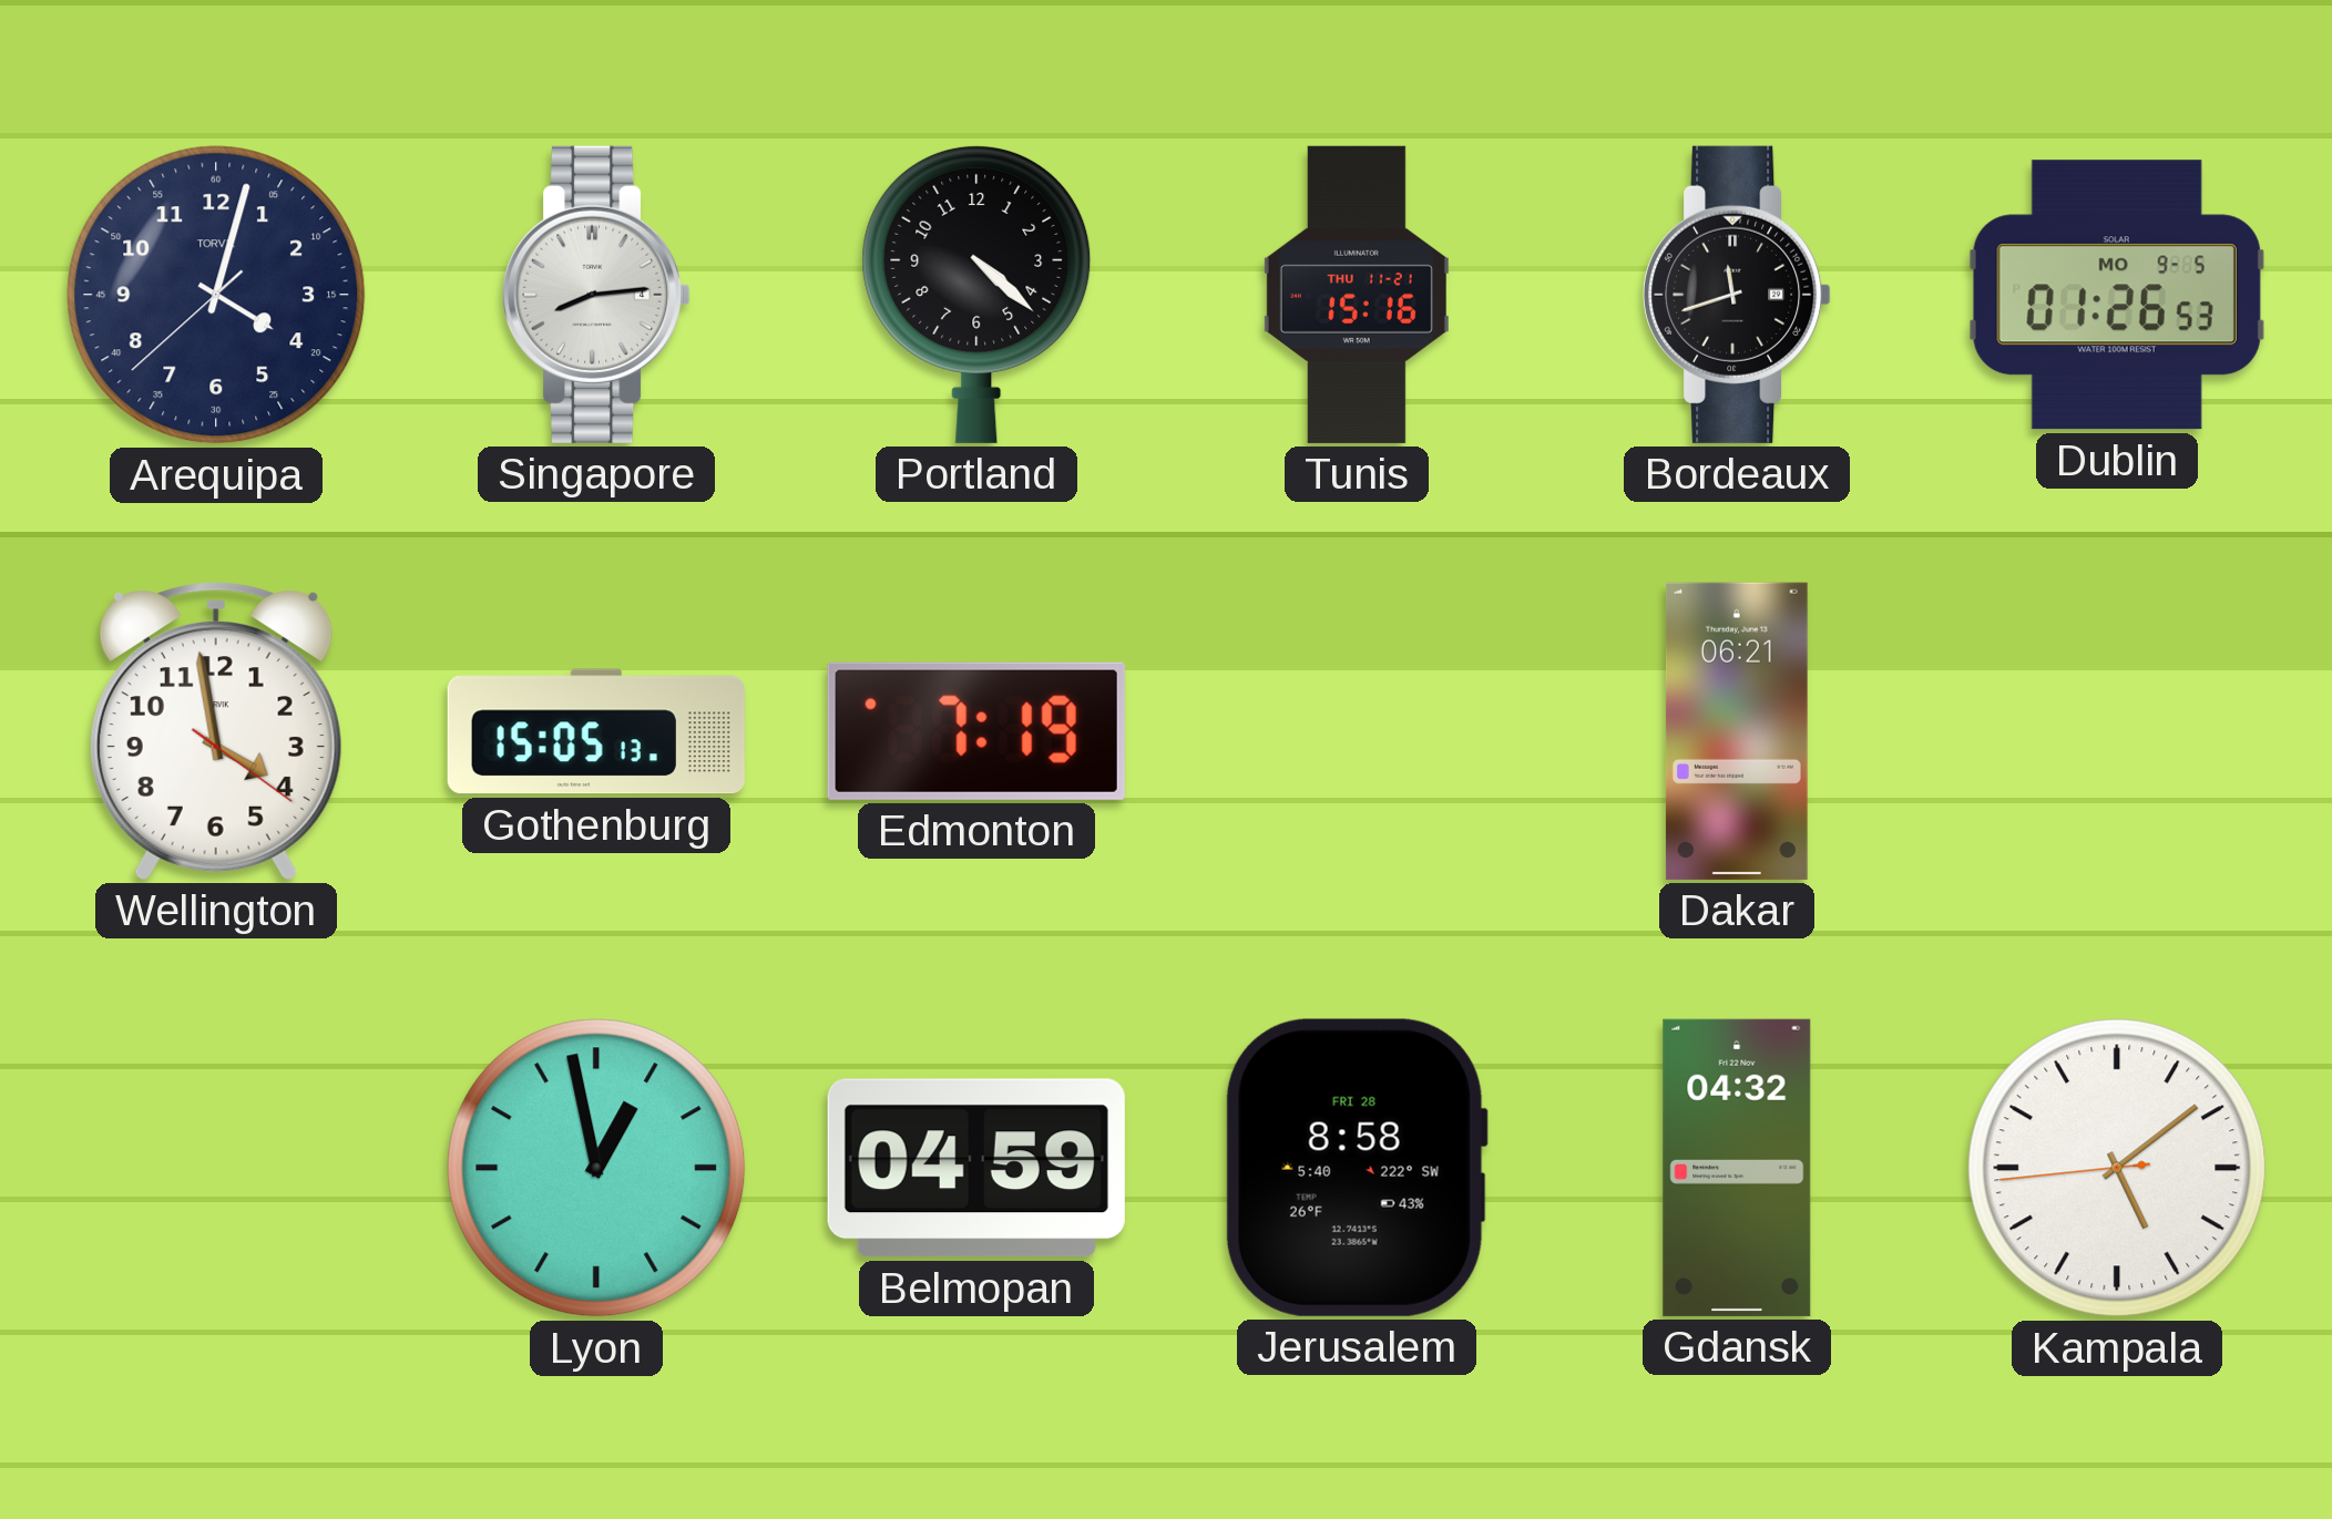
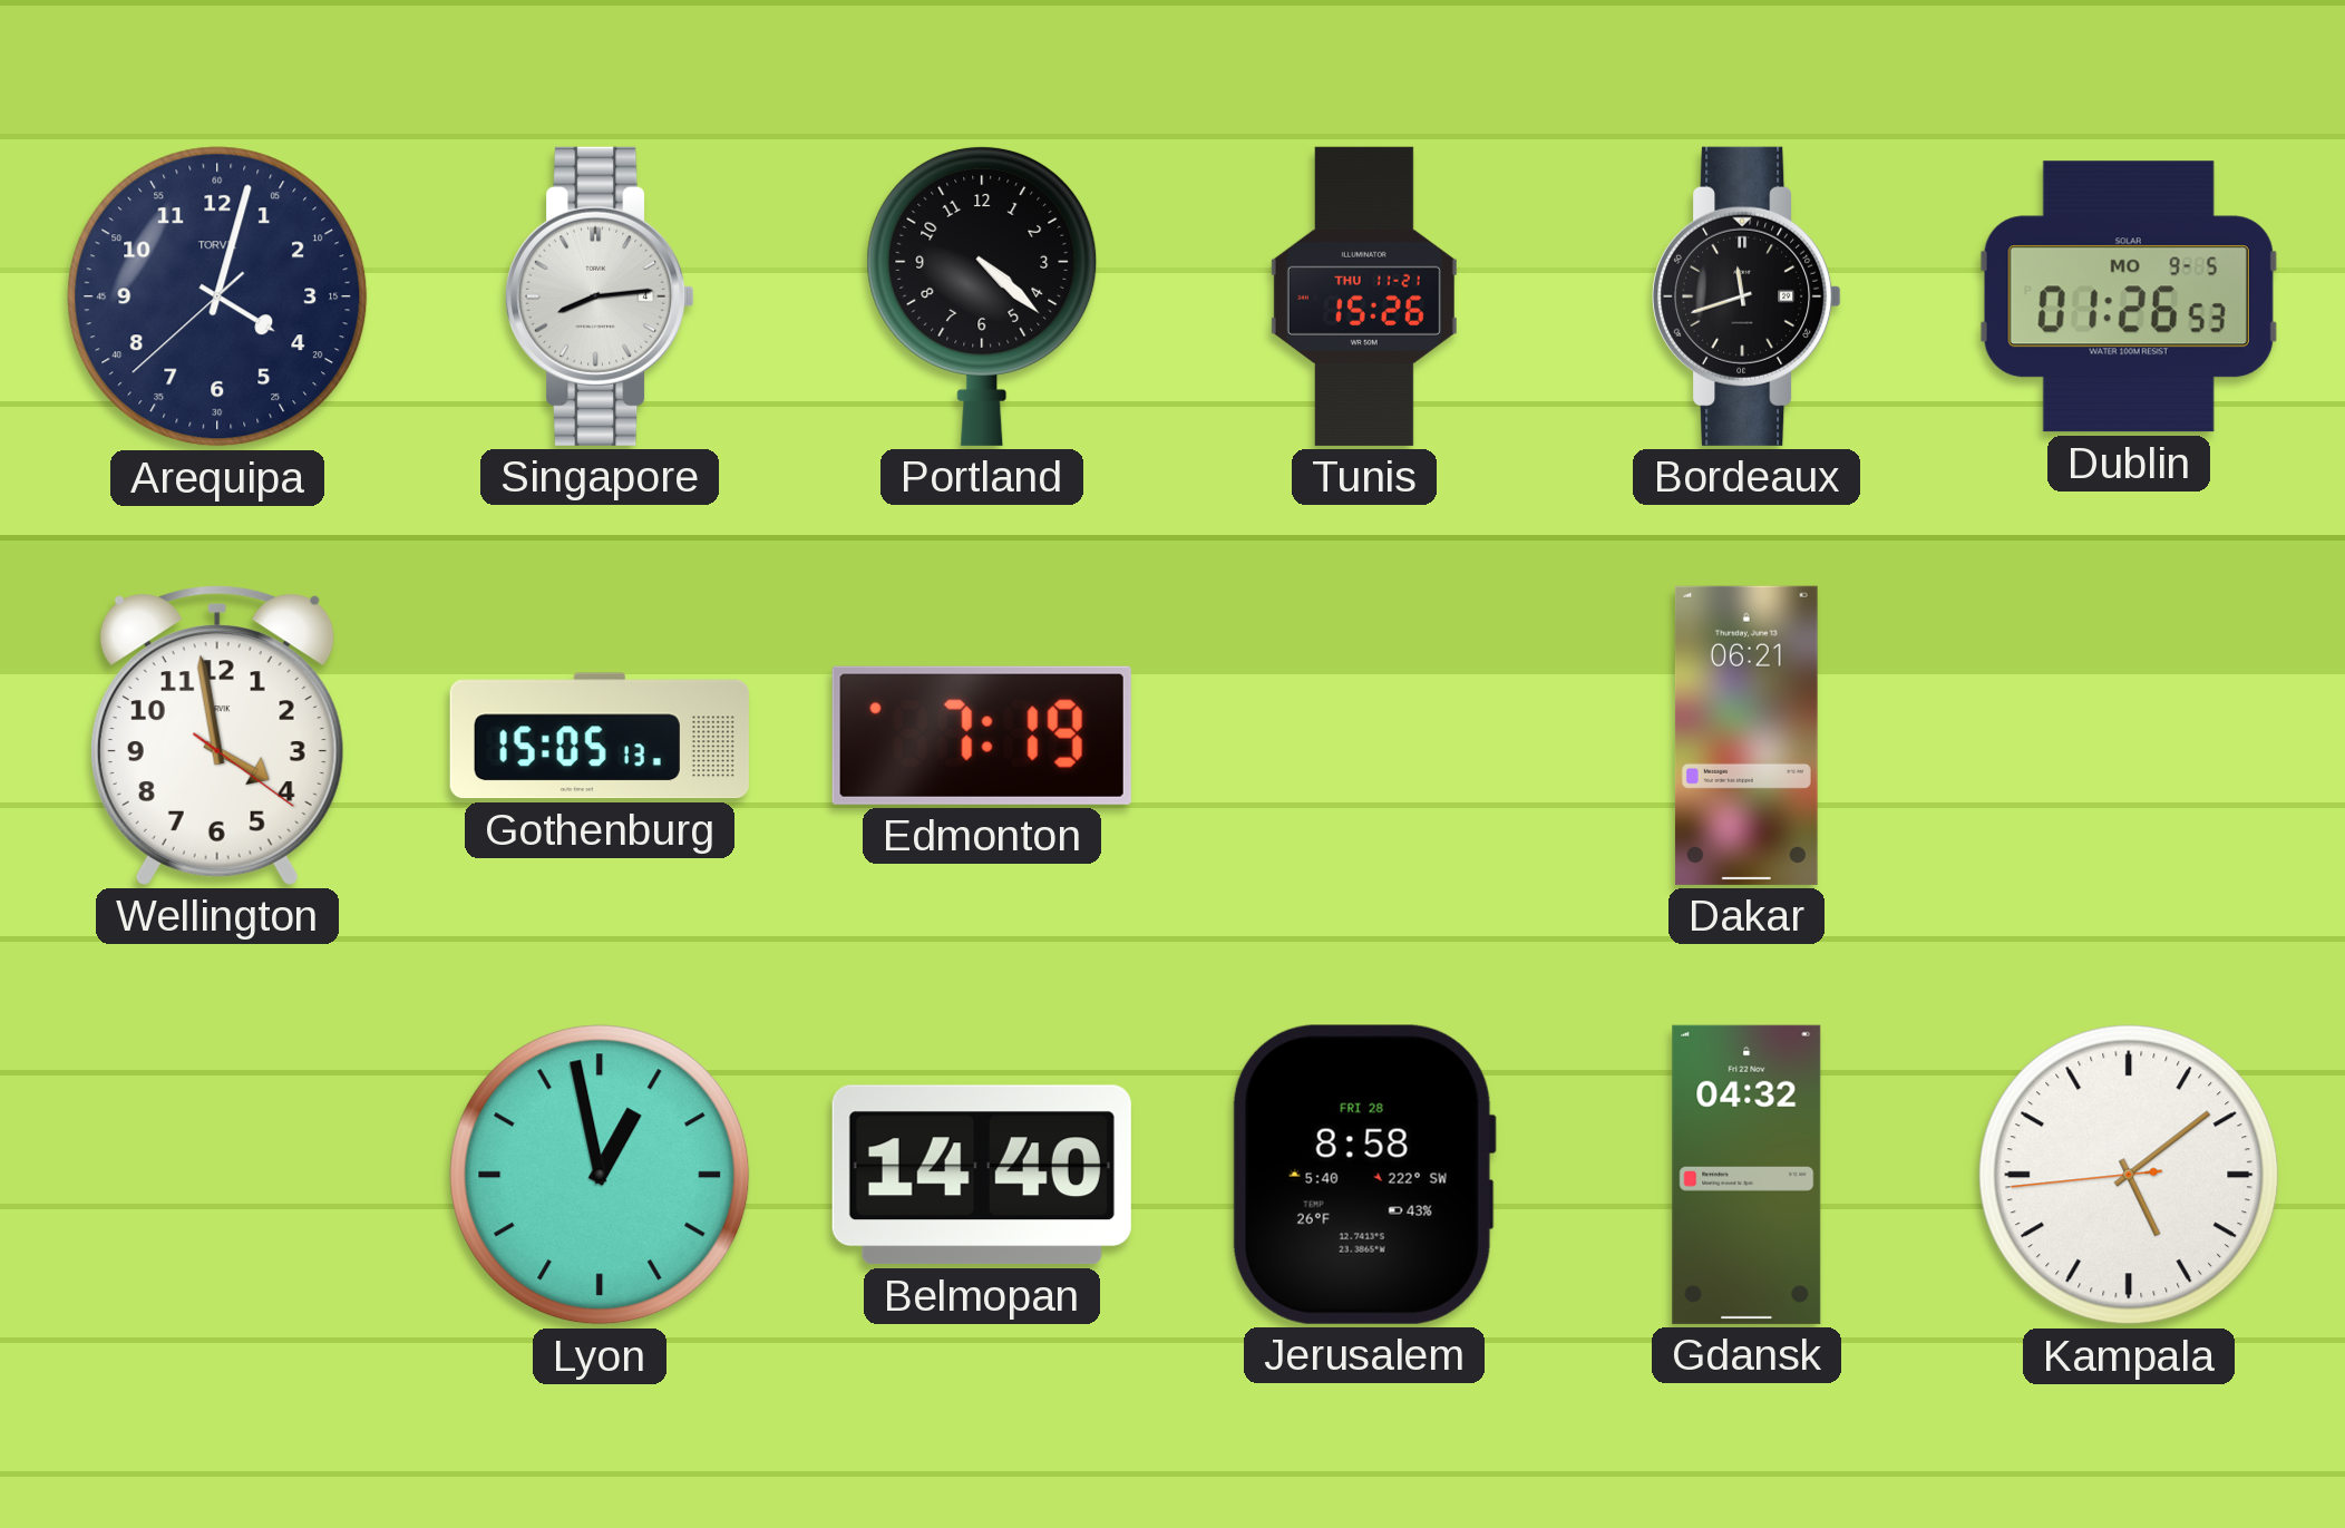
Tunis: 15:16 -> 15:26
Belmopan: 04:59 -> 14:40
